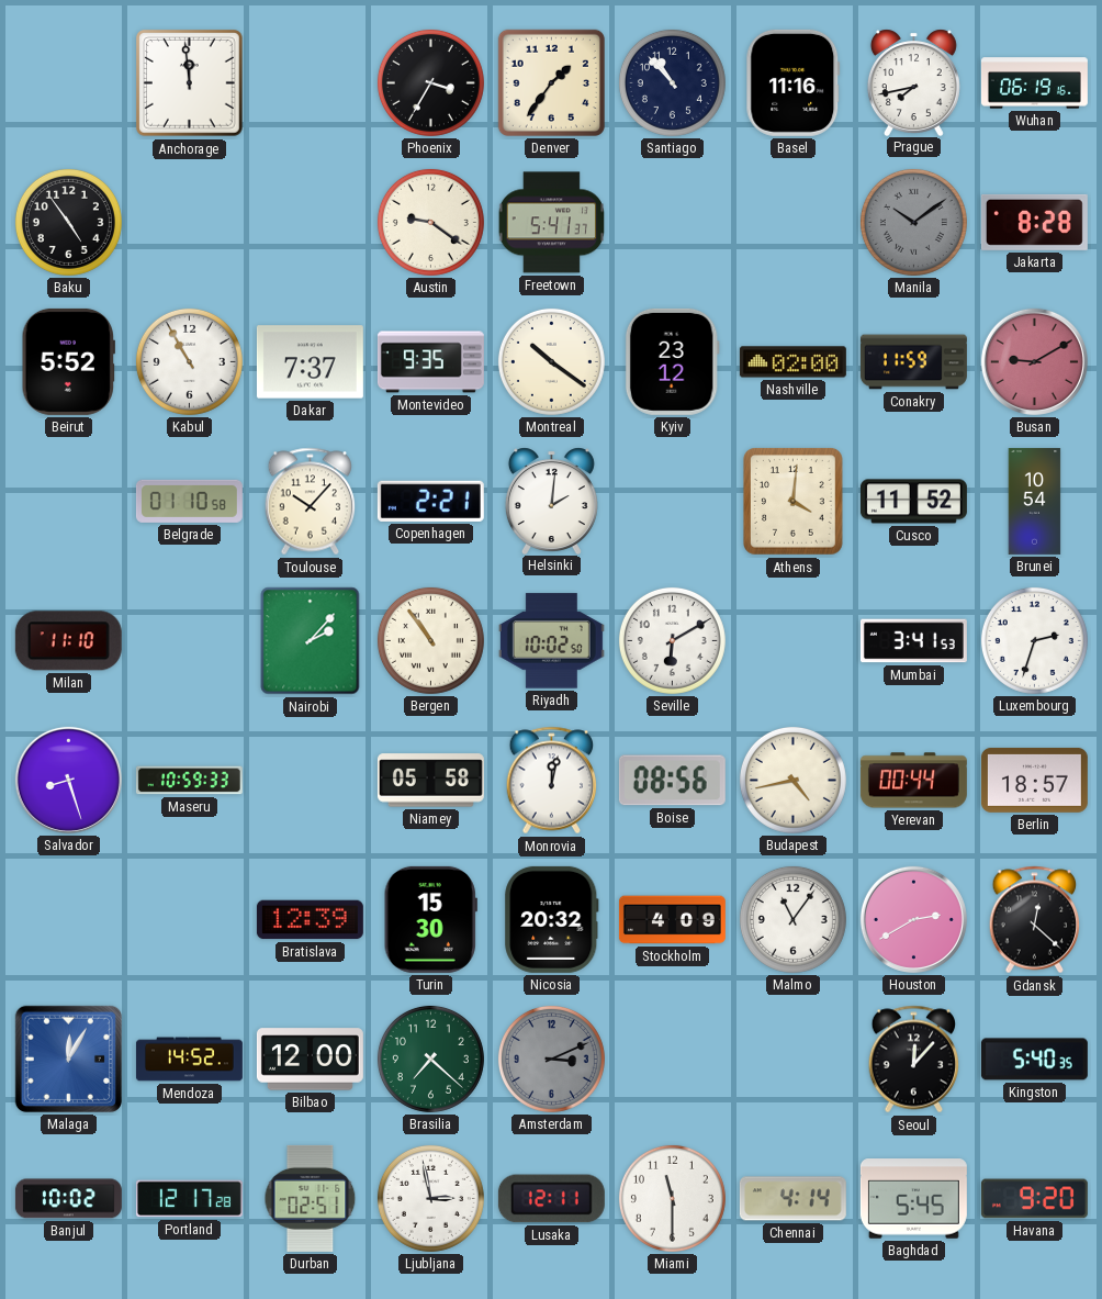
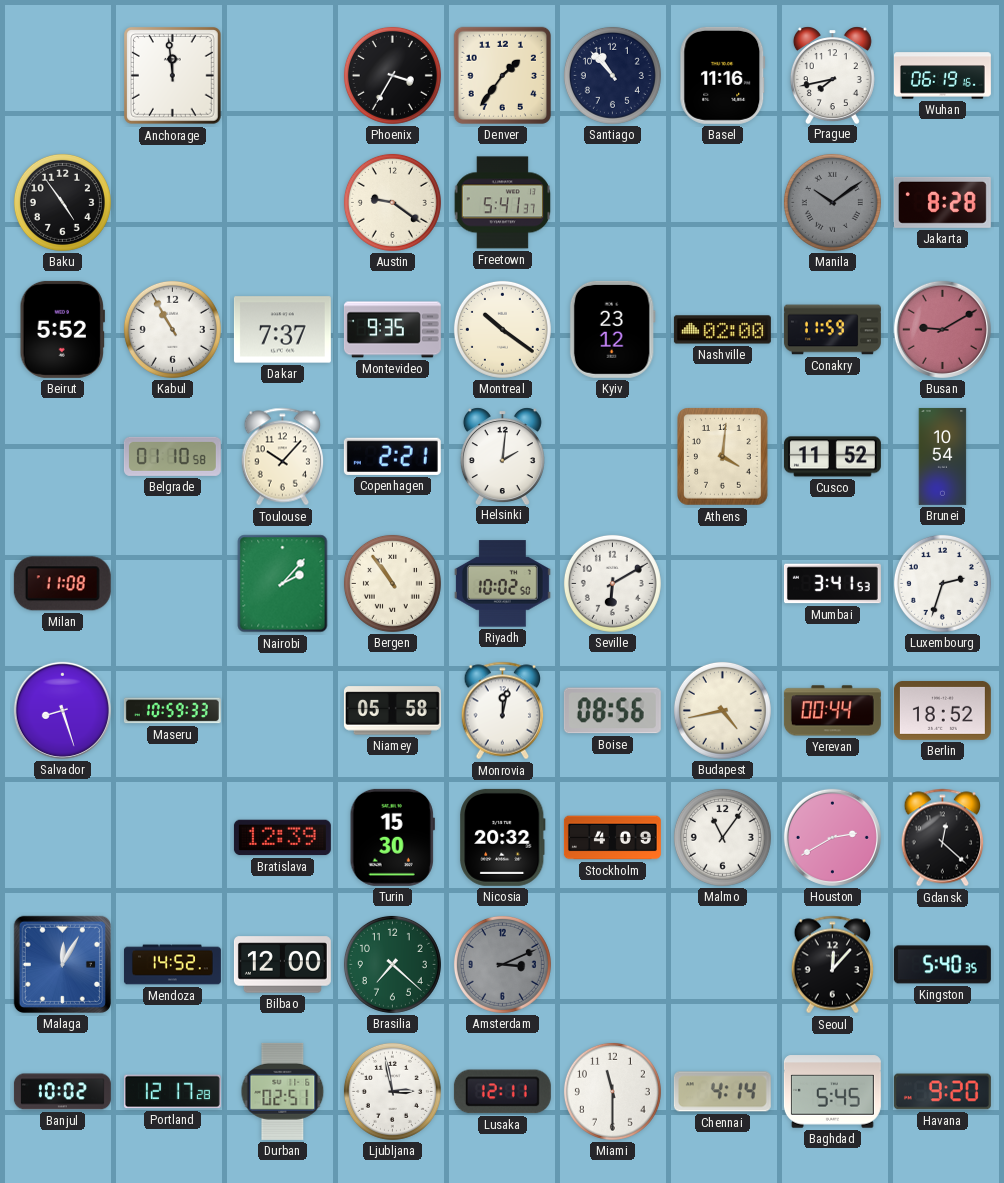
Milan: 11:10 -> 11:08
Berlin: 18:57 -> 18:52
